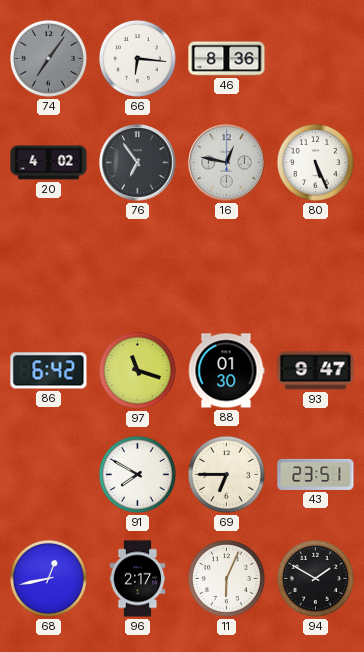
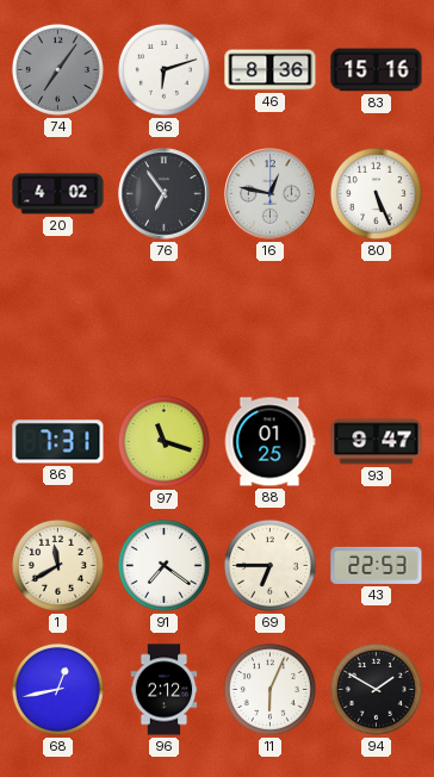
66: 6:16 -> 6:12
83: none -> 15:16
86: 6:42 -> 7:31
88: 01:30 -> 01:25
1: none -> 11:40
91: 7:50 -> 7:21
43: 23:51 -> 22:53
96: 2:17 -> 2:12
